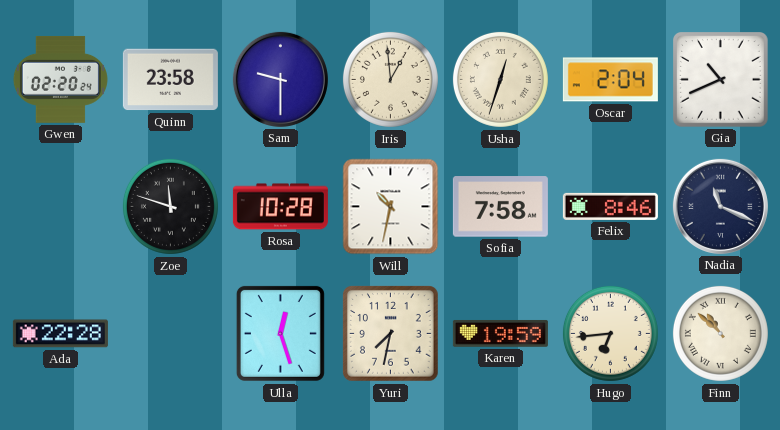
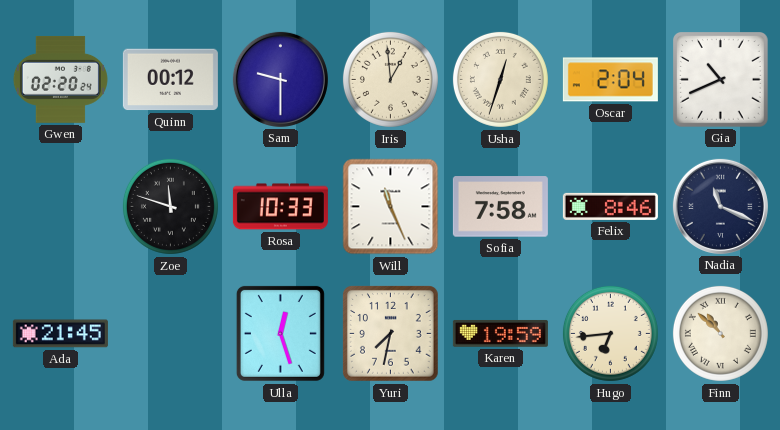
Quinn: 23:58 -> 00:12
Rosa: 10:28 -> 10:33
Will: 10:32 -> 11:26
Ada: 22:28 -> 21:45
